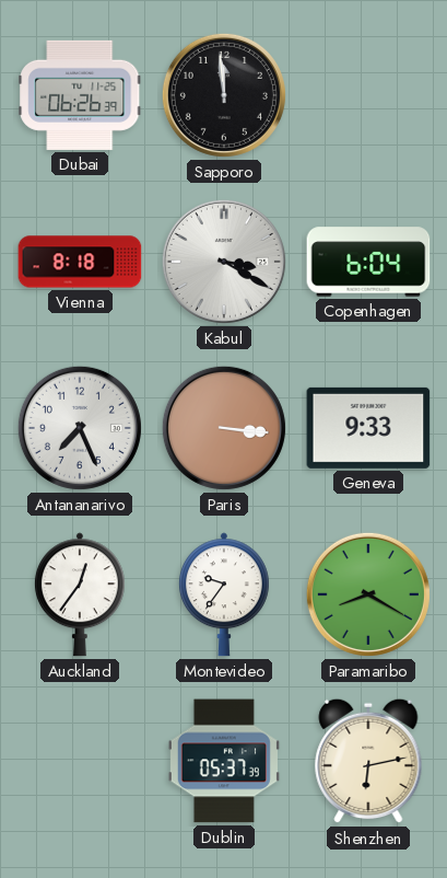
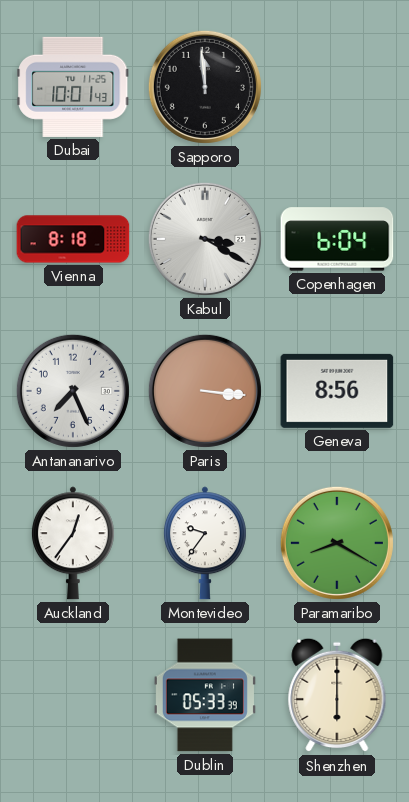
Dubai: 06:26 -> 10:01
Geneva: 9:33 -> 8:56
Dublin: 05:37 -> 05:33
Shenzhen: 6:13 -> 6:00
